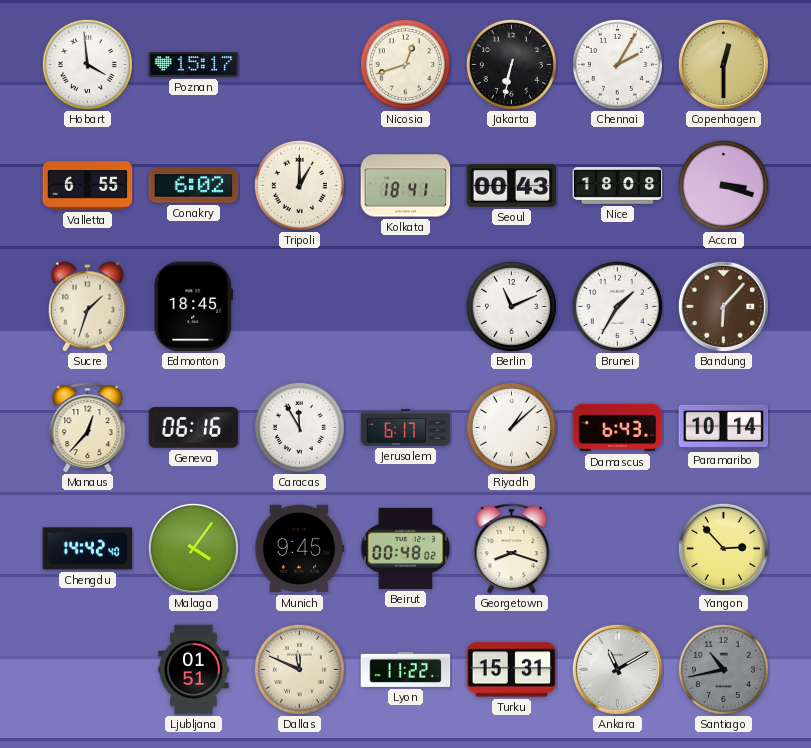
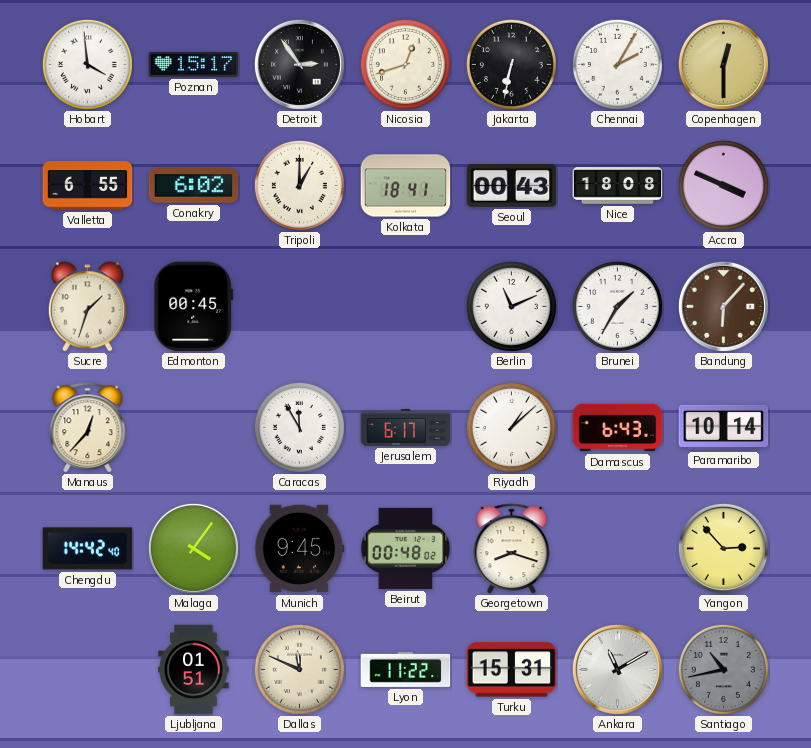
Detroit: none -> 2:54
Accra: 3:18 -> 3:49
Edmonton: 18:45 -> 00:45
Geneva: 06:16 -> none
